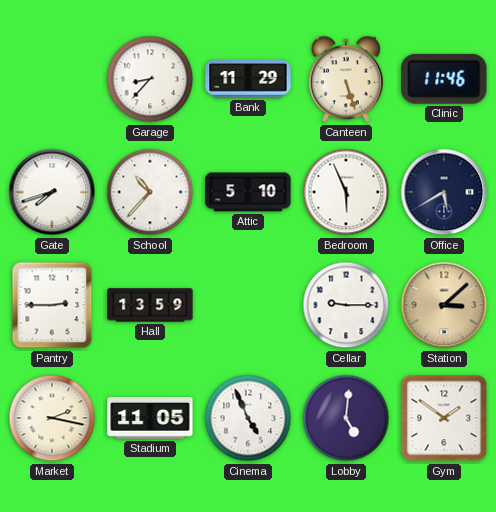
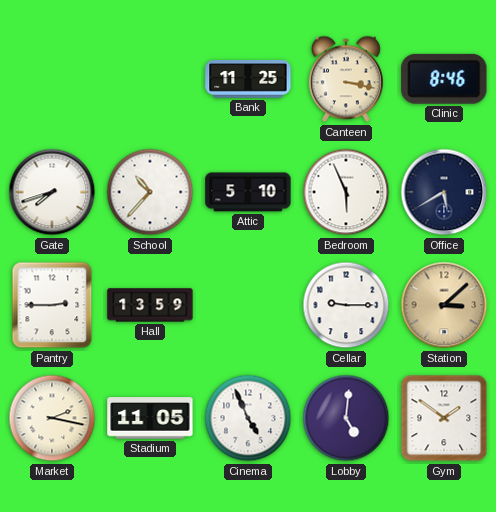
Garage: 8:37 -> none
Bank: 11:29 -> 11:25
Canteen: 5:27 -> 3:17
Clinic: 11:46 -> 8:46
